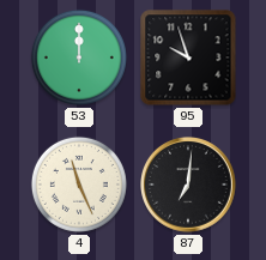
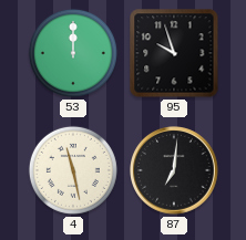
4: 11:26 -> 11:28
